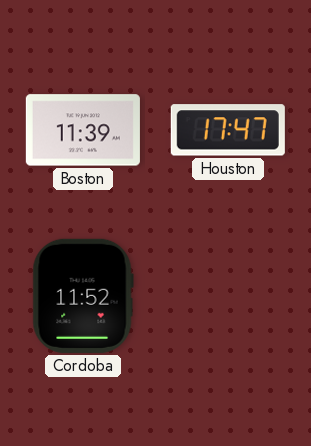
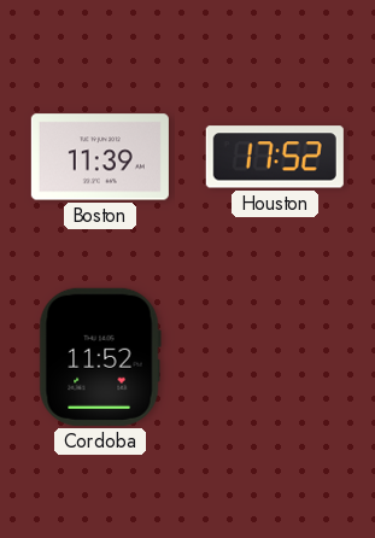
Houston: 17:47 -> 17:52
